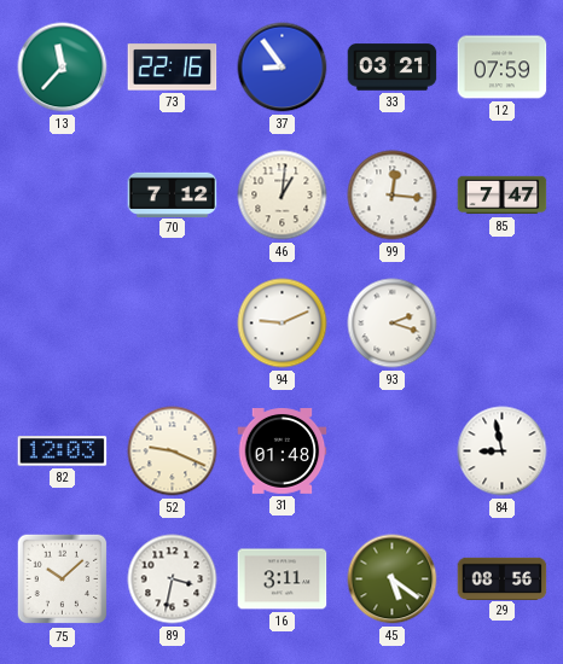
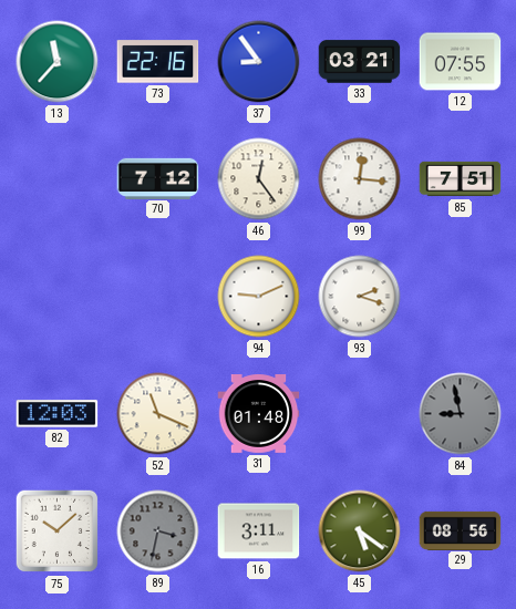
12: 07:59 -> 07:55
46: 1:01 -> 12:24
85: 7:47 -> 7:51
52: 9:19 -> 11:19
84 dial: white -> grey
89 dial: white -> grey
